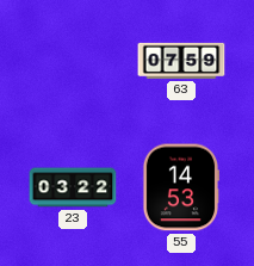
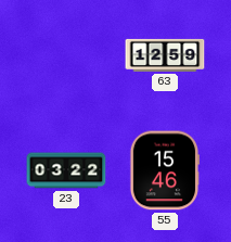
63: 07:59 -> 12:59
55: 14:53 -> 15:46
